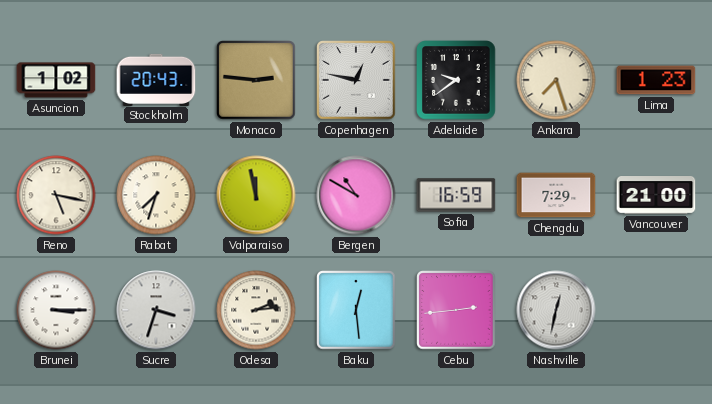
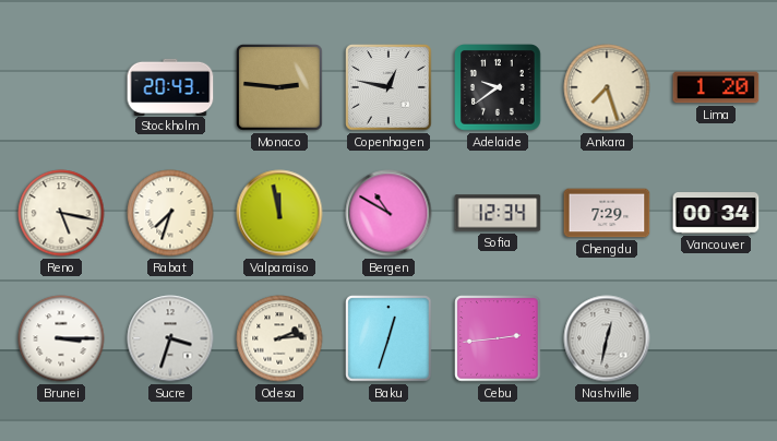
Asuncion: 1:02 -> none
Lima: 1:23 -> 1:20
Sofia: 16:59 -> 12:34
Vancouver: 21:00 -> 00:34
Baku: 12:29 -> 12:33
